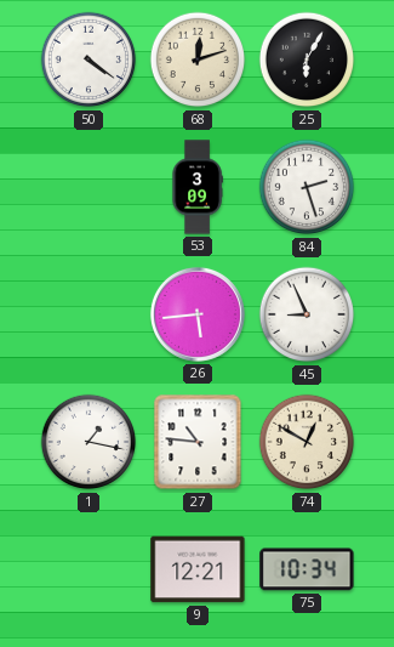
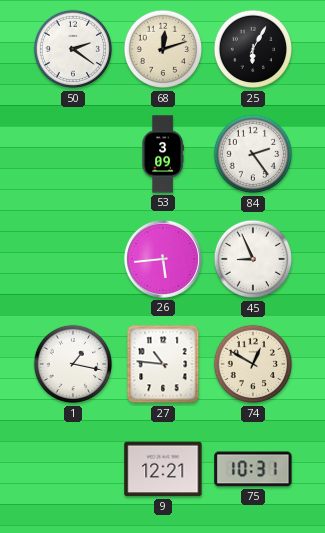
50: 4:21 -> 2:21
84: 2:27 -> 2:24
75: 10:34 -> 10:31
